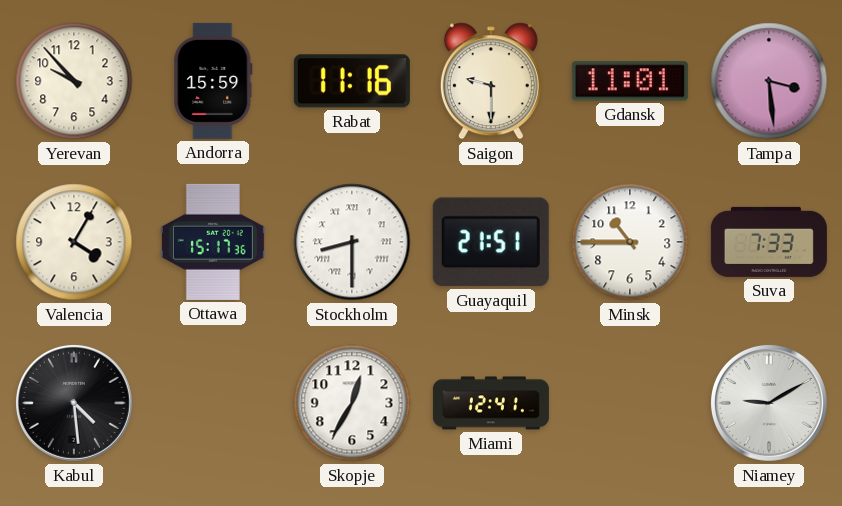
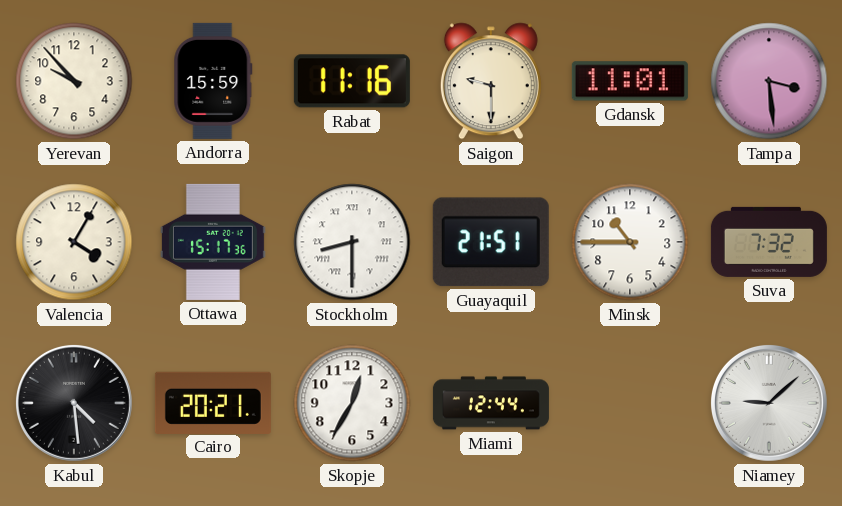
Suva: 7:33 -> 7:32
Cairo: none -> 20:21
Miami: 12:41 -> 12:44
Niamey: 9:10 -> 9:08
